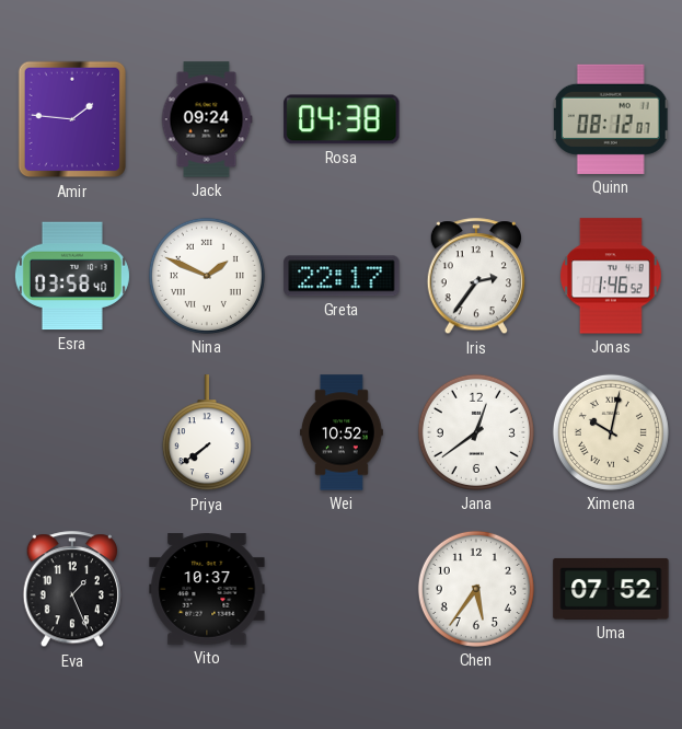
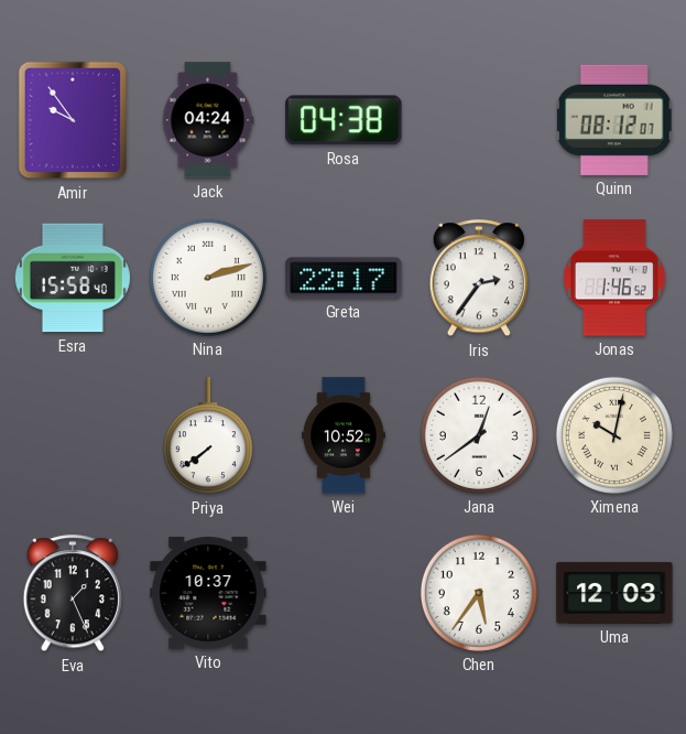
Amir: 1:46 -> 9:54
Jack: 09:24 -> 04:24
Esra: 03:58 -> 15:58
Nina: 1:49 -> 2:12
Uma: 07:52 -> 12:03
